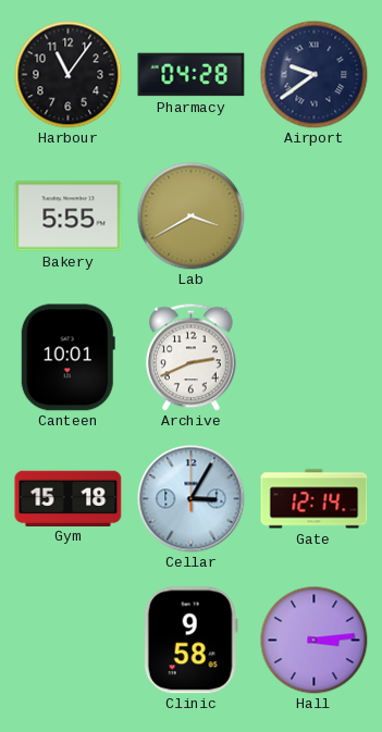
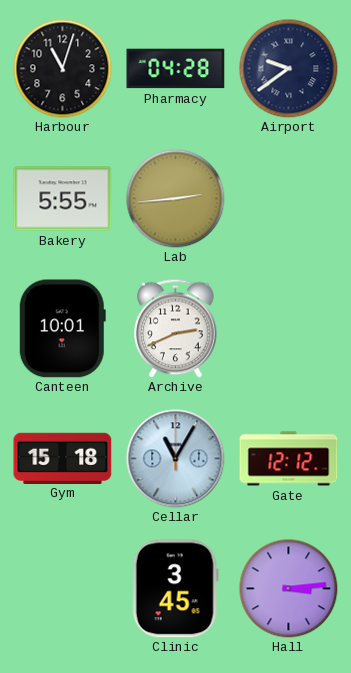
Harbour: 11:06 -> 11:03
Lab: 3:40 -> 2:44
Cellar: 3:05 -> 11:05
Gate: 12:14 -> 12:12
Clinic: 9:58 -> 3:45
